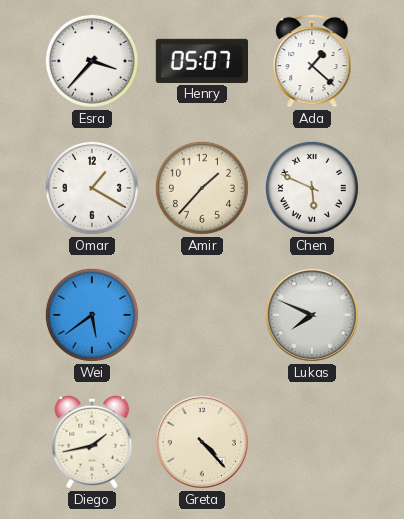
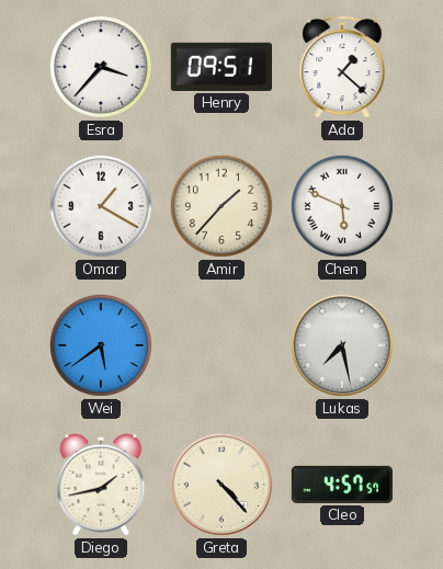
Henry: 05:07 -> 09:51
Lukas: 7:49 -> 7:28
Cleo: none -> 4:57
